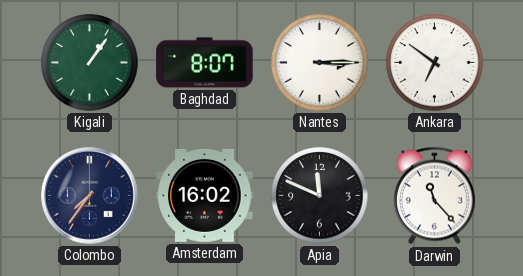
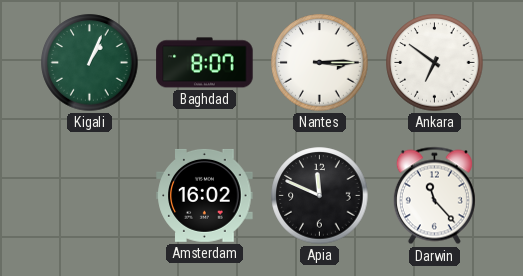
Kigali: 1:06 -> 1:04
Colombo: 7:36 -> none
